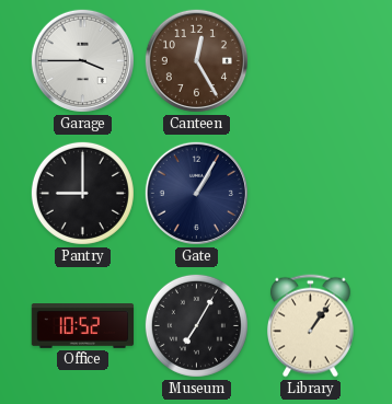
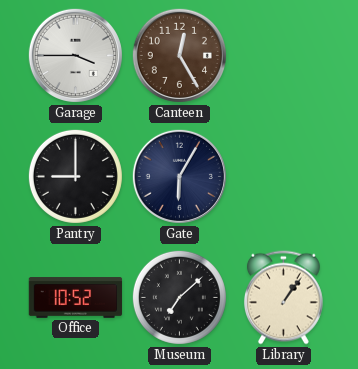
Gate: 1:05 -> 6:05
Museum: 7:05 -> 7:08
